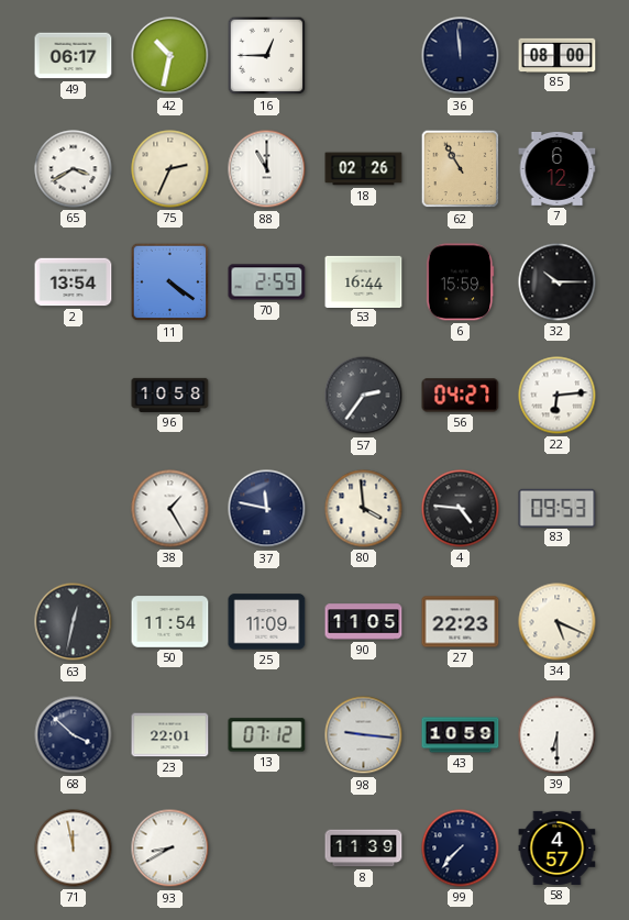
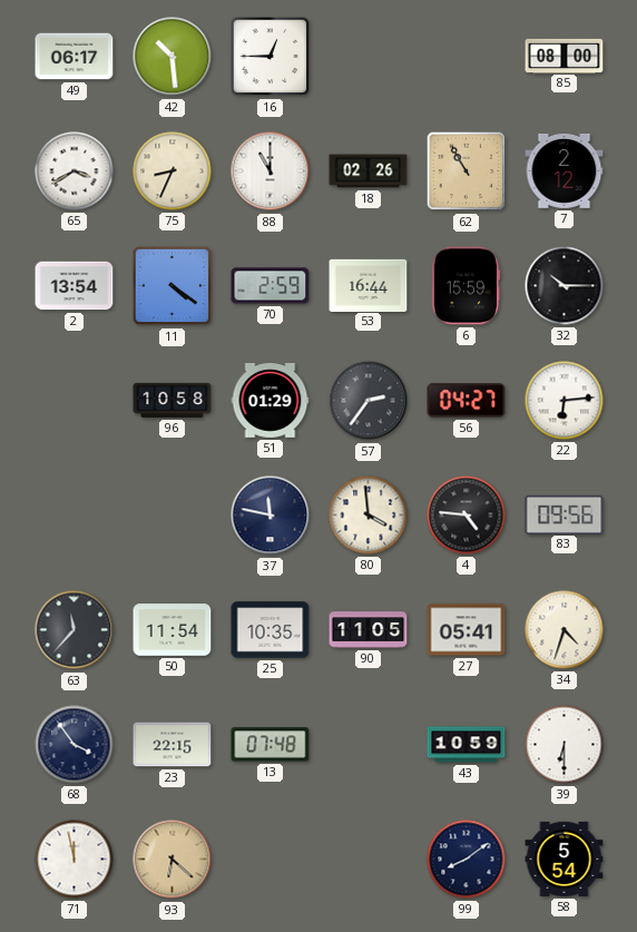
42: 10:32 -> 10:29
36: 11:59 -> none
75: 2:34 -> 8:34
7: 6:12 -> 2:12
51: none -> 01:29
38: 1:25 -> none
83: 09:53 -> 09:56
63: 12:32 -> 11:37
25: 11:09 -> 10:35
27: 22:23 -> 05:41
34: 5:19 -> 4:33
68: 3:52 -> 3:54
23: 22:01 -> 22:15
13: 07:12 -> 07:48
98: 9:16 -> none
93: 8:40 -> 6:22
93 dial: white -> champagne
8: 11:39 -> none
99: 7:37 -> 8:09
58: 4:57 -> 5:54
